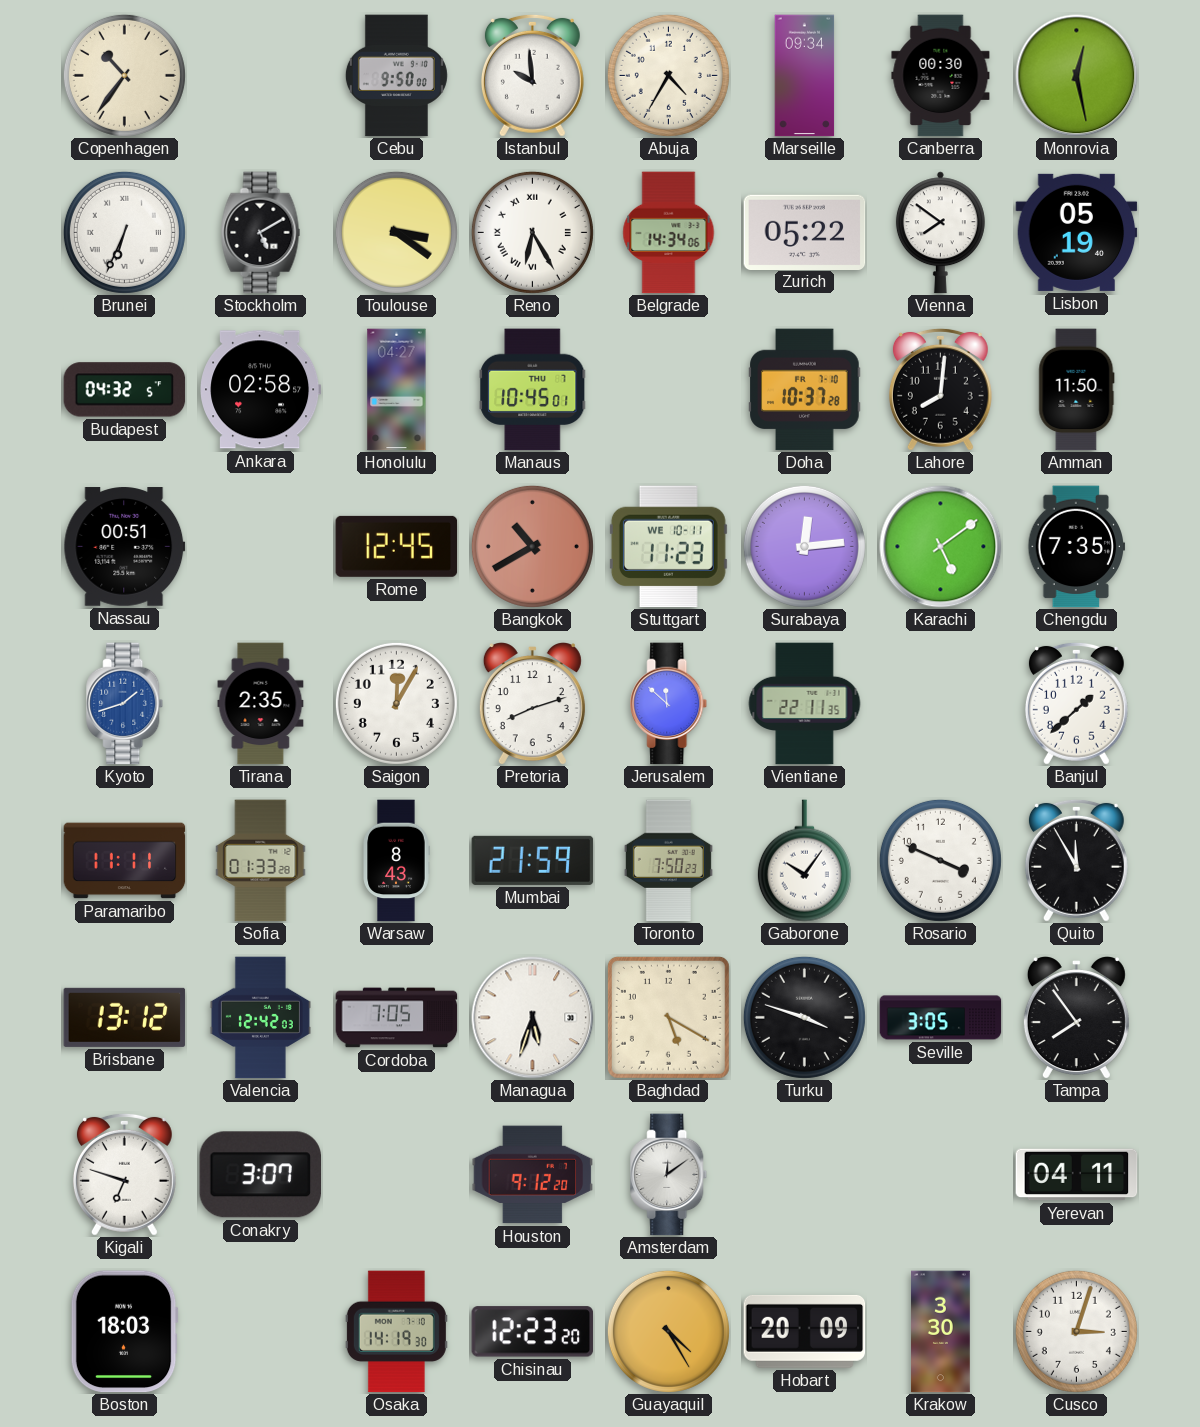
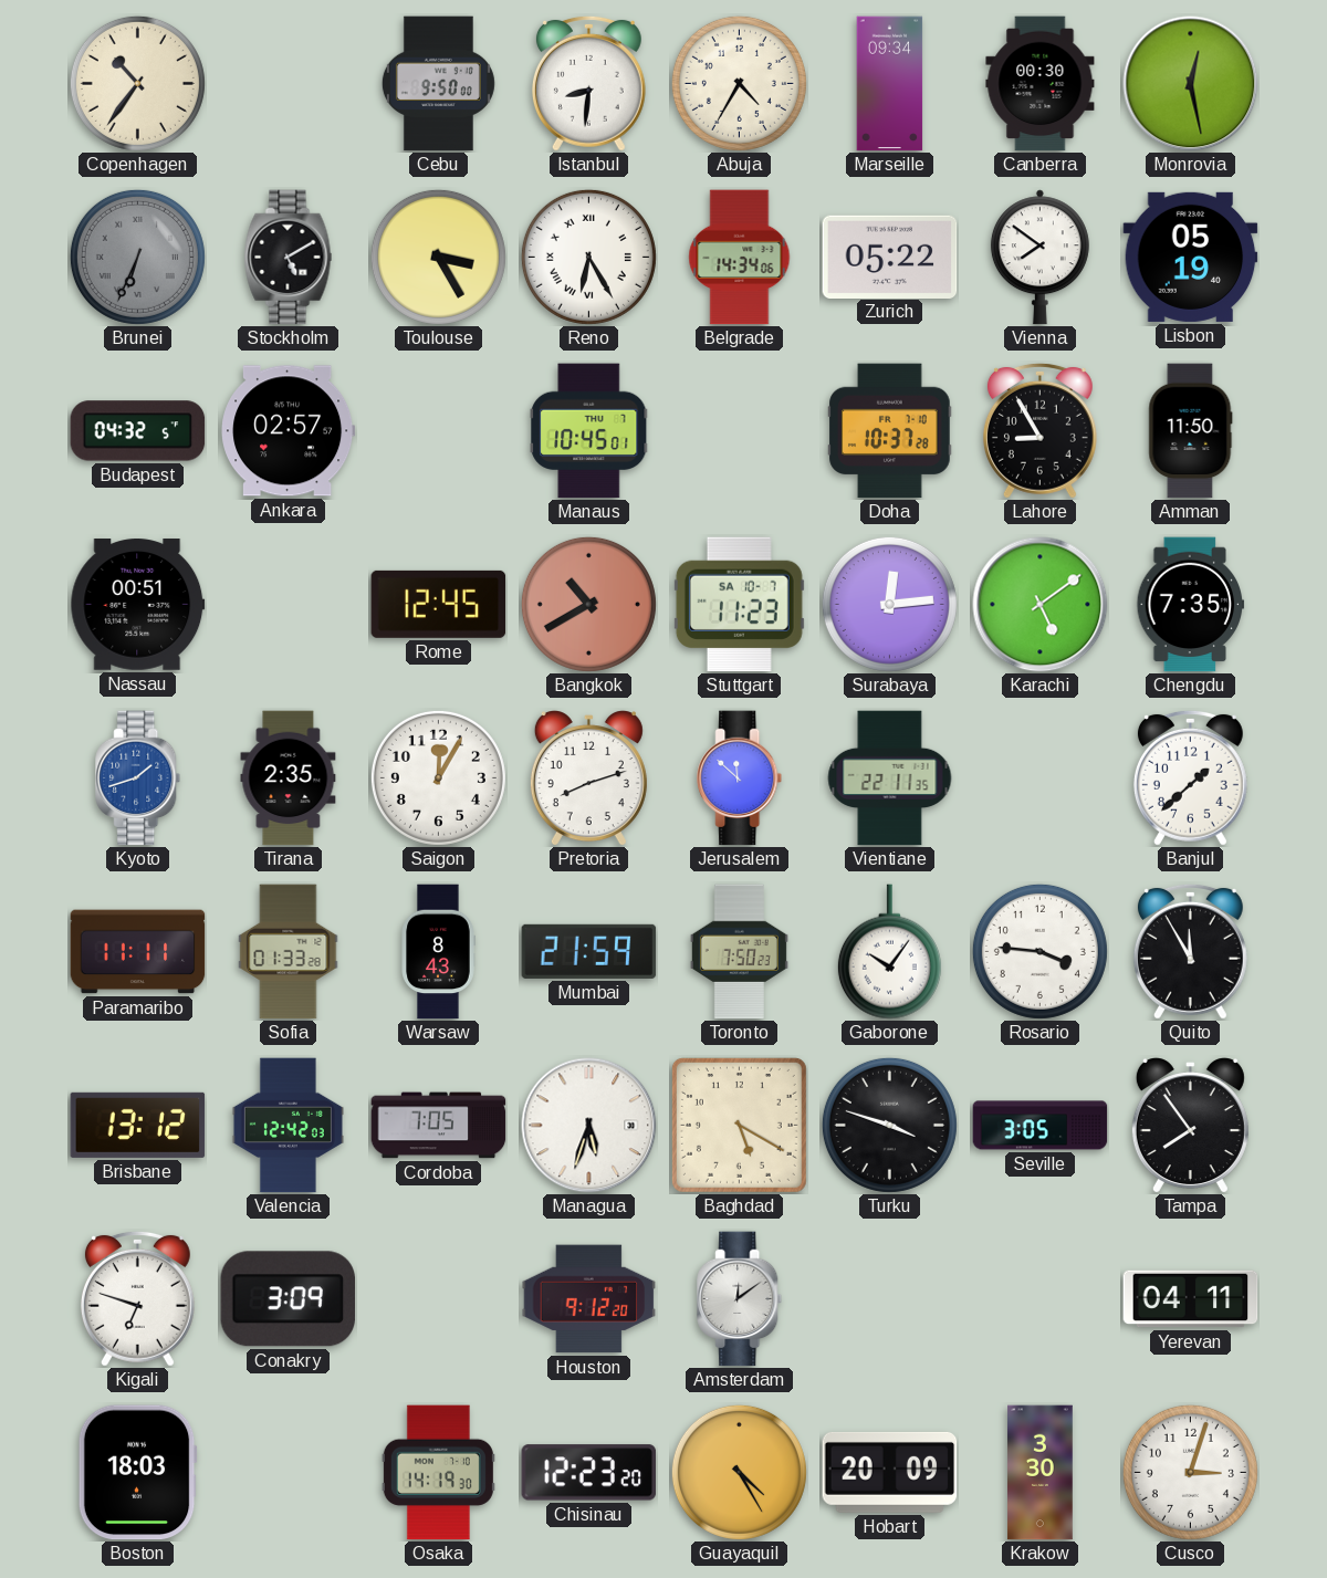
Istanbul: 9:59 -> 8:31
Brunei dial: white -> grey
Toulouse: 3:21 -> 3:25
Ankara: 02:58 -> 02:57
Honolulu: 04:27 -> none
Lahore: 8:01 -> 8:55
Stuttgart date: WE 10-11 -> SA 10-7
Rosario: 3:49 -> 3:46
Conakry: 3:07 -> 3:09
